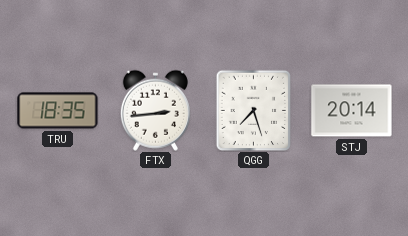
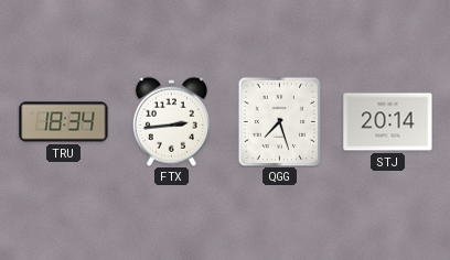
TRU: 18:35 -> 18:34
